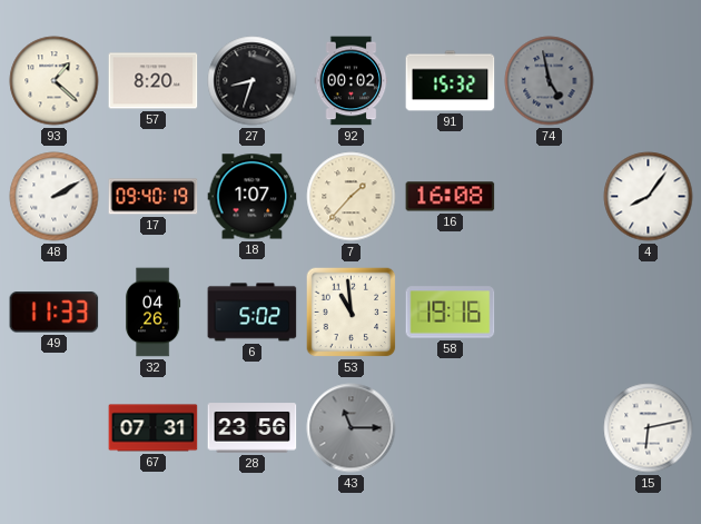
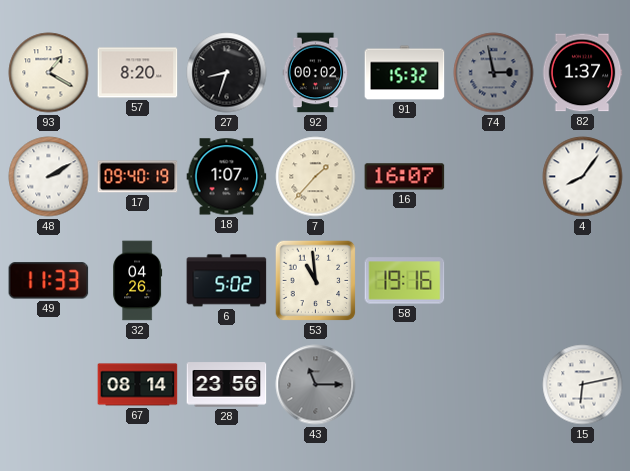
93: 1:22 -> 1:20
74: 4:58 -> 2:58
82: none -> 1:37
16: 16:08 -> 16:07
67: 07:31 -> 08:14
